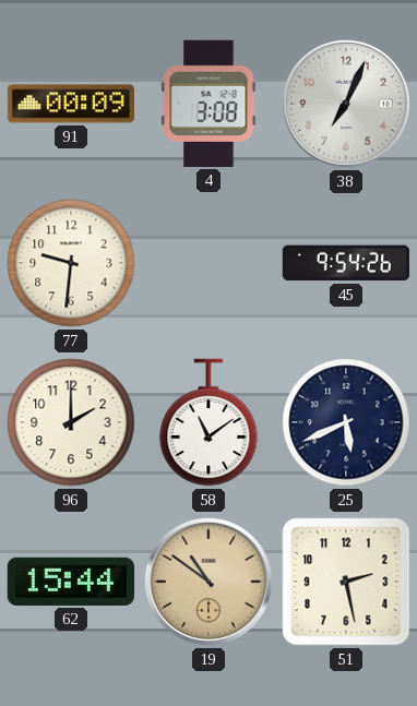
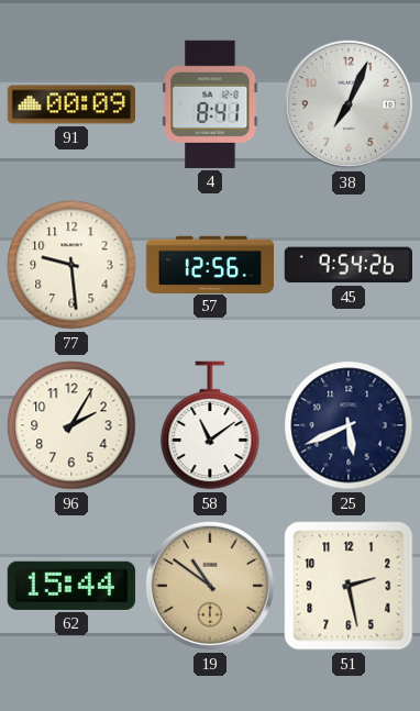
4: 3:08 -> 8:41
77: 9:31 -> 9:29
57: none -> 12:56
96: 2:00 -> 2:05
